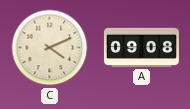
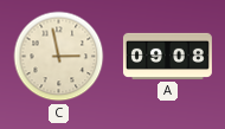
C: 4:11 -> 2:58
